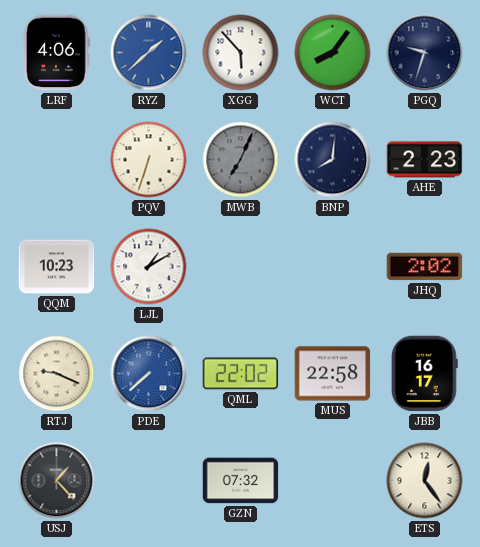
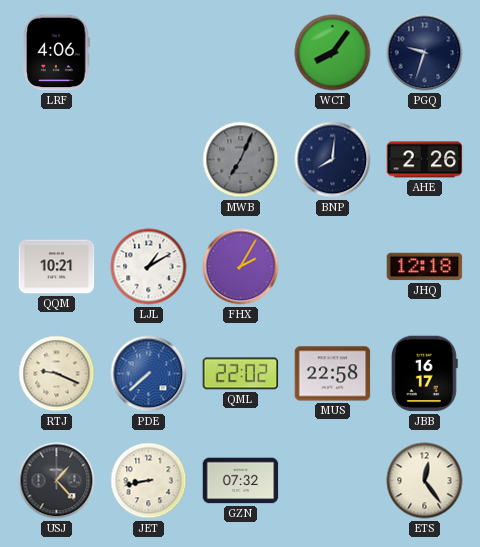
RYZ: 1:38 -> none
XGG: 5:53 -> none
PQV: 6:33 -> none
AHE: 2:23 -> 2:26
QQM: 10:23 -> 10:21
FHX: none -> 2:05
JHQ: 2:02 -> 12:18
JET: none -> 8:43
